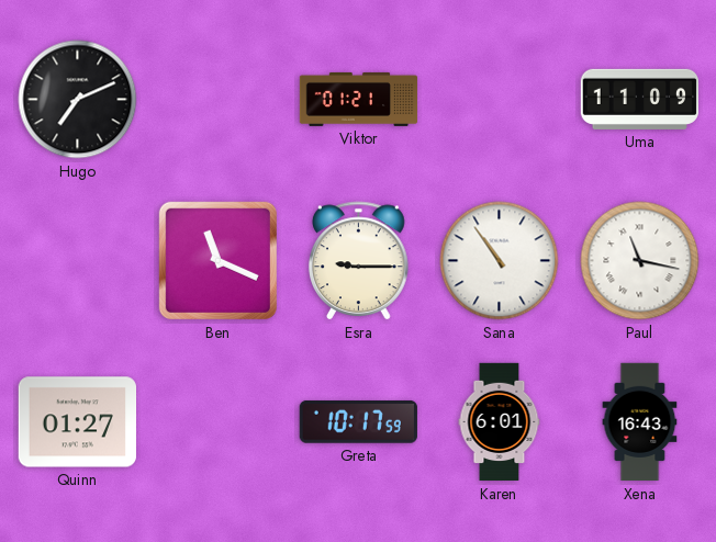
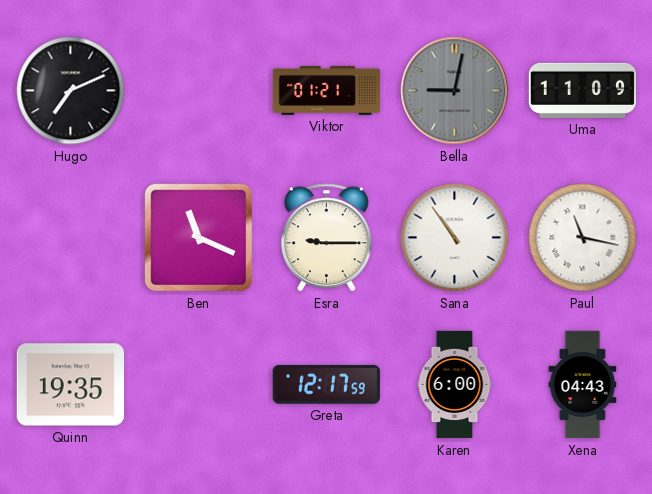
Bella: none -> 9:02
Quinn: 01:27 -> 19:35
Greta: 10:17 -> 12:17
Karen: 6:01 -> 6:00
Xena: 16:43 -> 04:43
